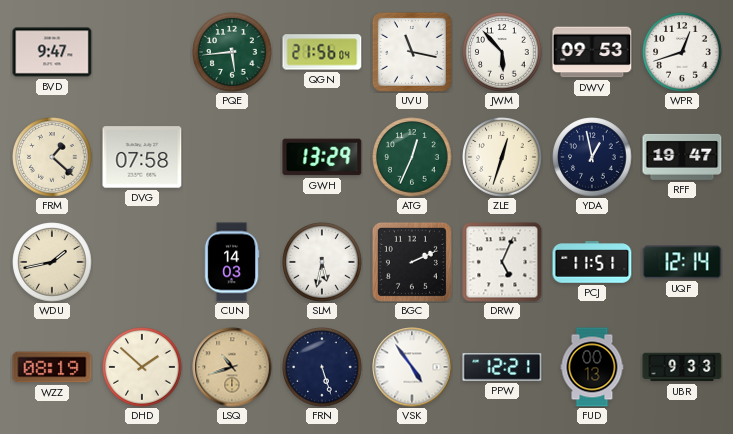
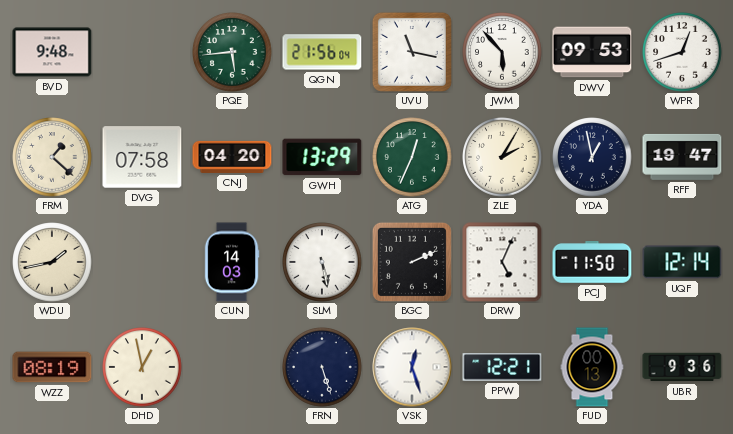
BVD: 9:47 -> 9:48
CNJ: none -> 04:20
ZLE: 12:33 -> 2:05
SLM: 5:32 -> 5:28
PCJ: 11:51 -> 11:50
DHD: 1:52 -> 12:58
LSQ: 10:42 -> none
VSK: 4:54 -> 12:27
UBR: 9:33 -> 9:36
